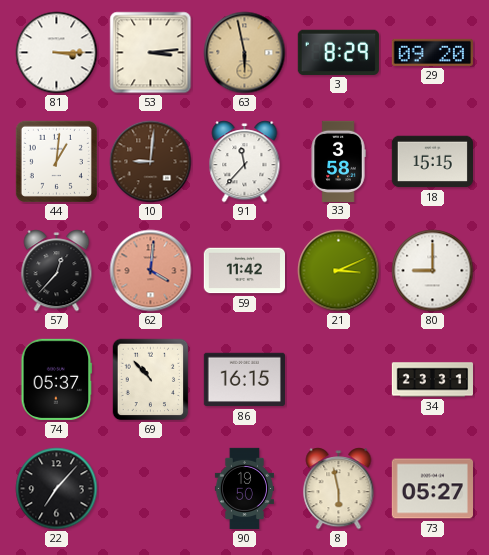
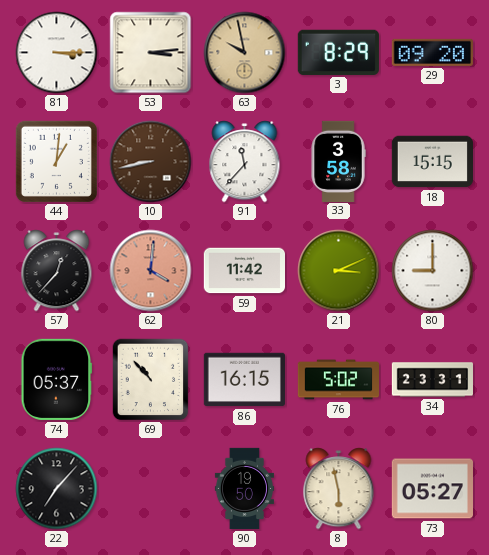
63: 5:58 -> 9:58
10: 9:01 -> 8:43
76: none -> 5:02
